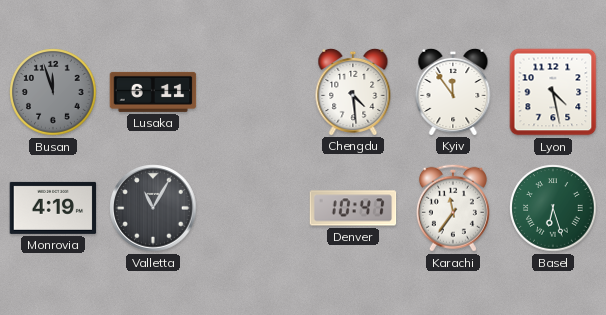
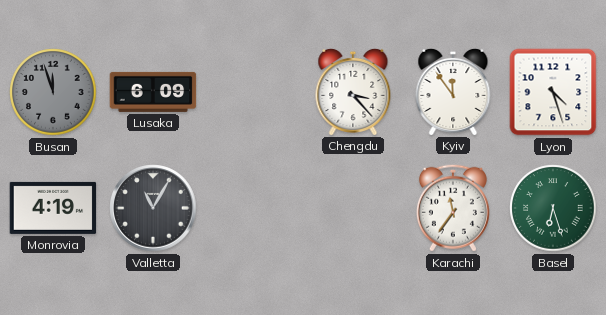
Lusaka: 6:11 -> 6:09
Chengdu: 4:29 -> 3:23
Lyon: 4:28 -> 4:27
Denver: 10:47 -> none
